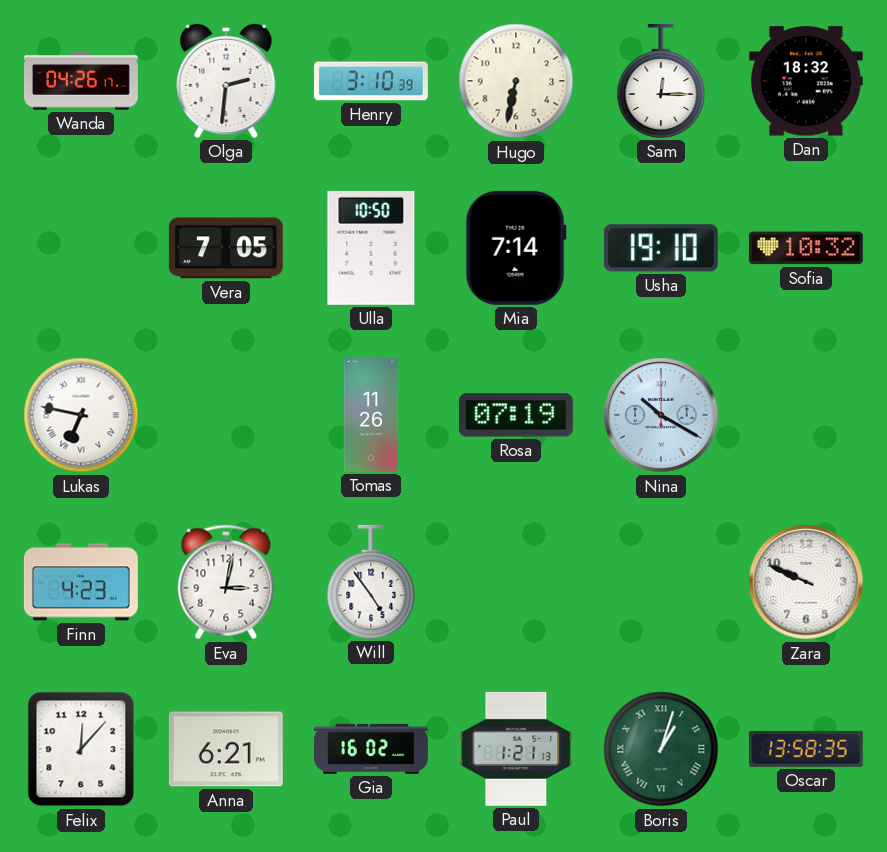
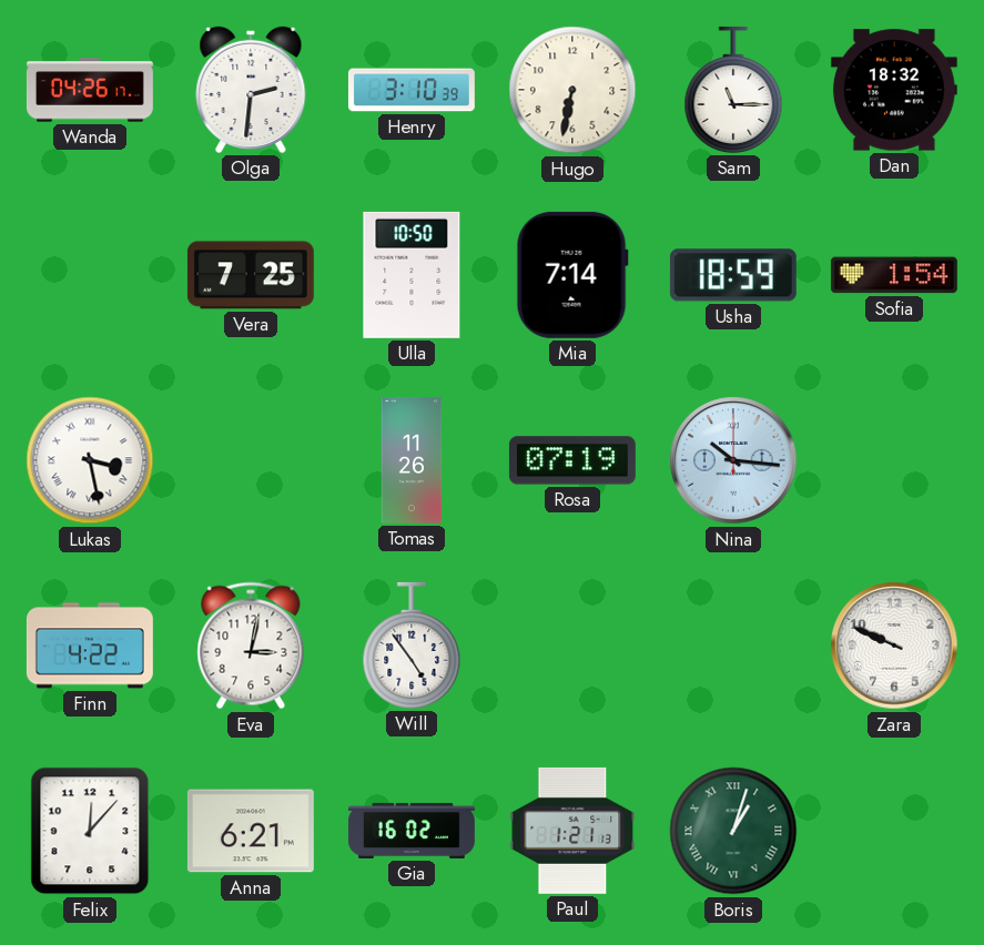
Sam: 12:15 -> 11:15
Vera: 7:05 -> 7:25
Usha: 19:10 -> 18:59
Sofia: 10:32 -> 1:54
Lukas: 6:47 -> 3:28
Nina: 10:20 -> 10:16
Finn: 4:23 -> 4:22
Oscar: 13:58 -> none
